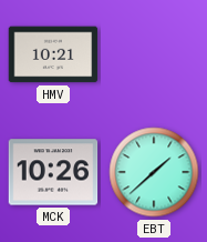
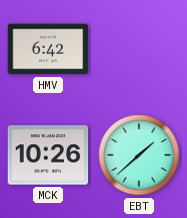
HMV: 10:21 -> 6:42
